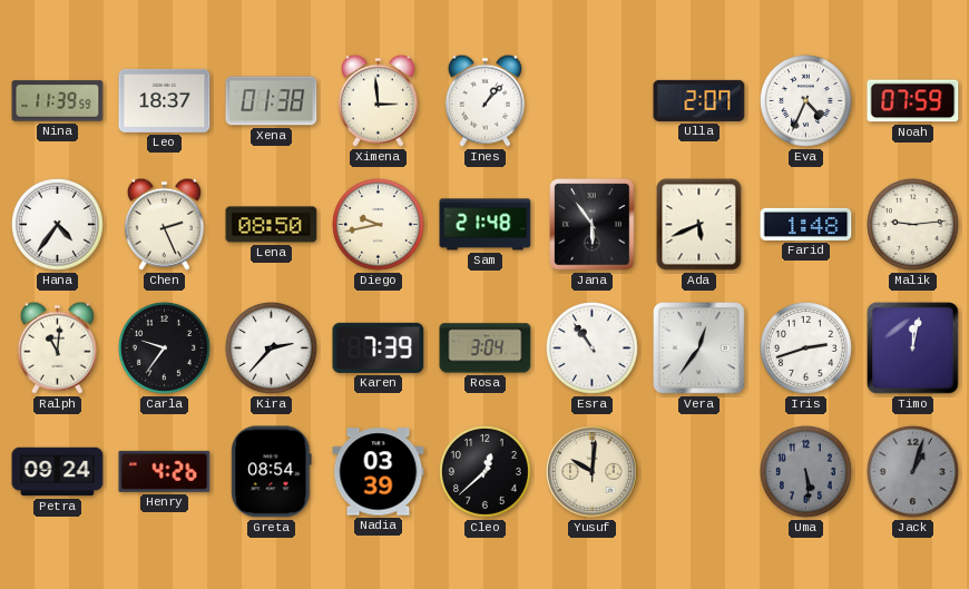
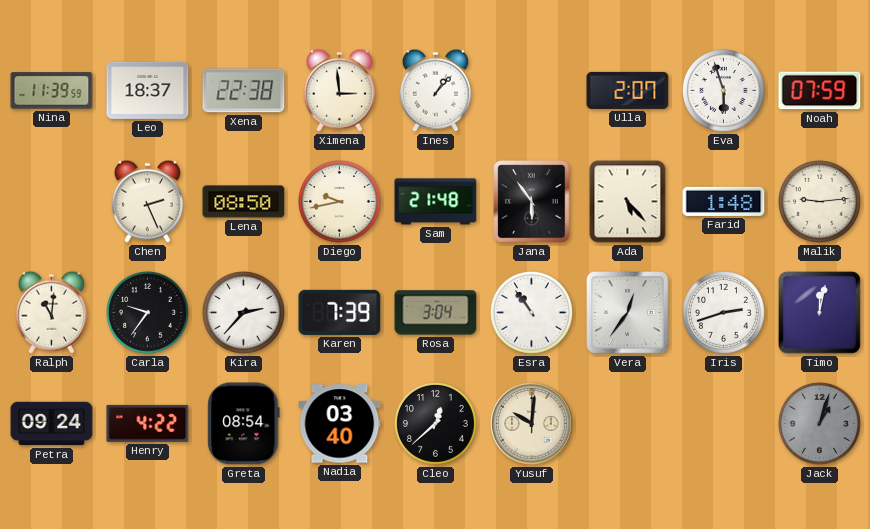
Xena: 01:38 -> 22:38
Eva: 4:34 -> 5:57
Hana: 4:36 -> none
Ada: 5:41 -> 5:23
Henry: 4:26 -> 4:22
Nadia: 03:39 -> 03:40
Uma: 5:29 -> none
